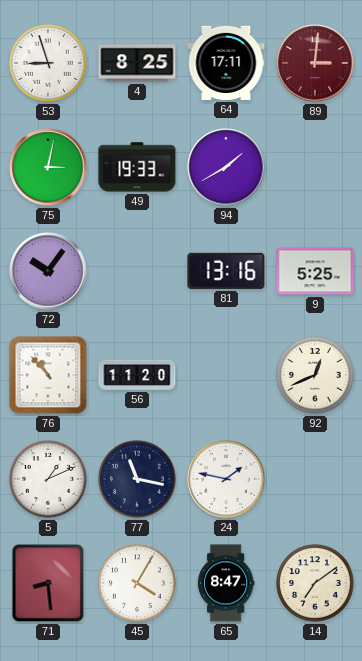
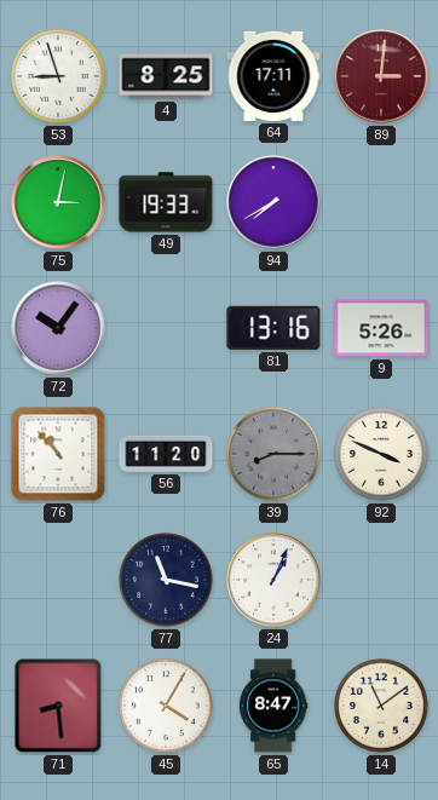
94: 1:40 -> 7:40
9: 5:25 -> 5:26
39: none -> 8:15
92: 12:41 -> 3:49
5: 1:11 -> none
24: 1:47 -> 1:04
14: 7:09 -> 11:09
